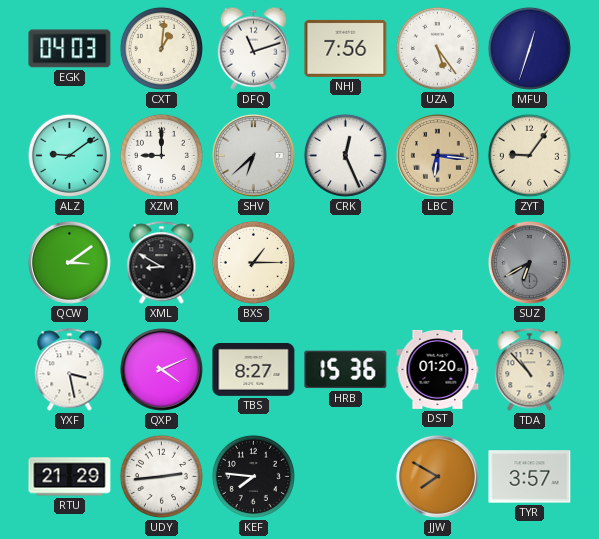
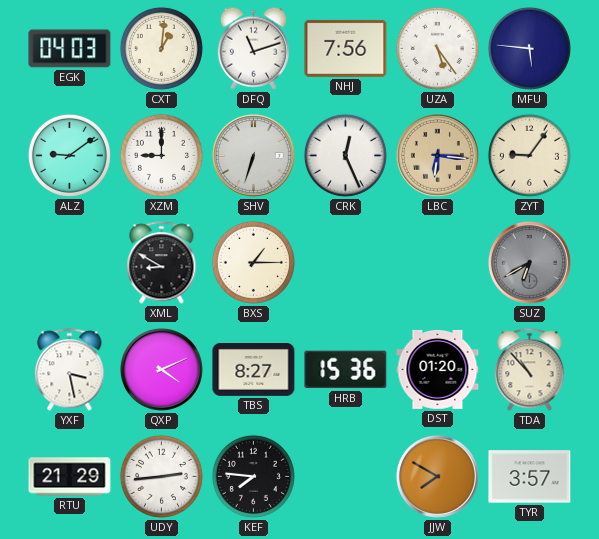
MFU: 12:33 -> 5:46
SHV: 6:38 -> 6:33
QCW: 3:09 -> none
